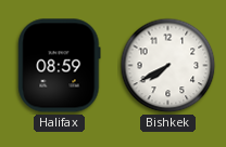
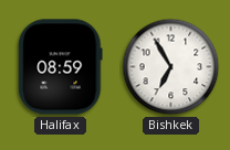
Bishkek: 7:40 -> 6:55
